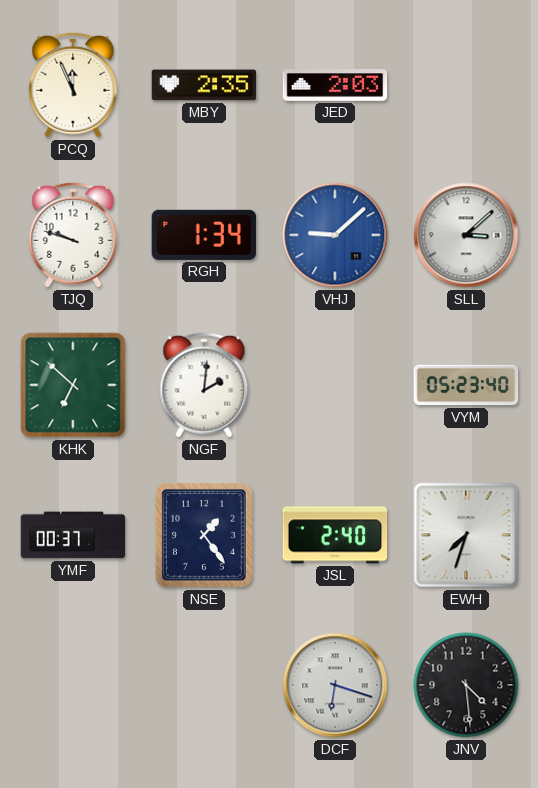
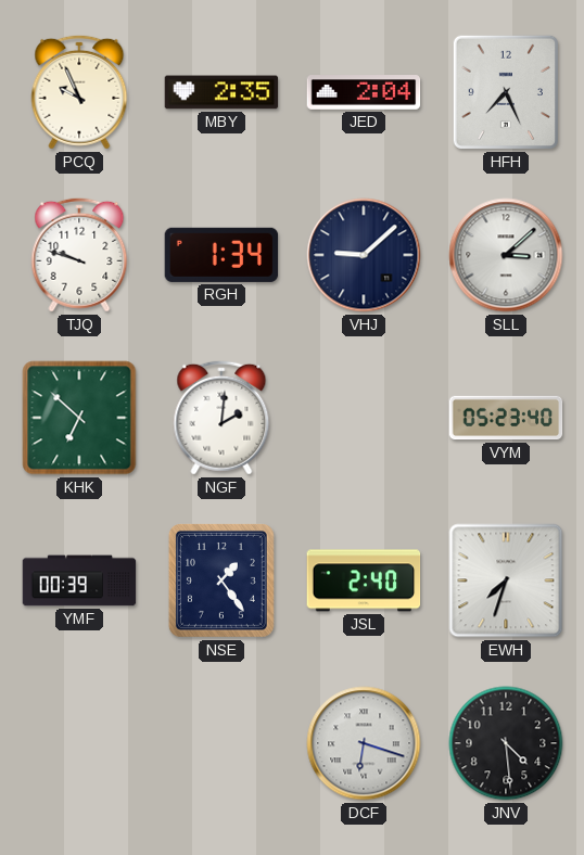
PCQ: 11:56 -> 9:56
JED: 2:03 -> 2:04
HFH: none -> 7:26
VHJ dial: blue -> navy
YMF: 00:37 -> 00:39
